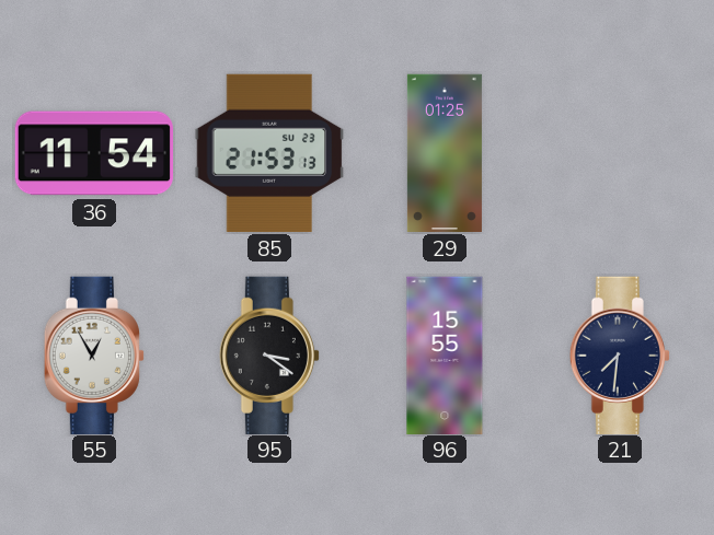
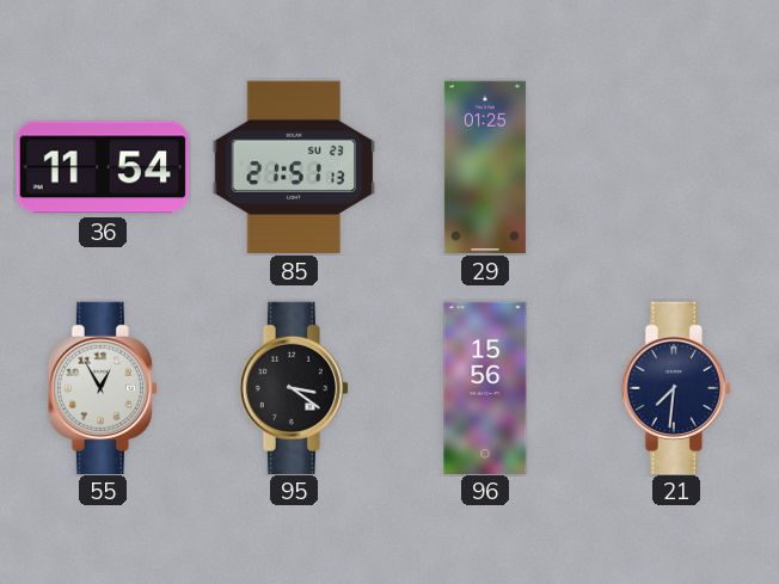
85: 21:53 -> 21:51
96: 15:55 -> 15:56
